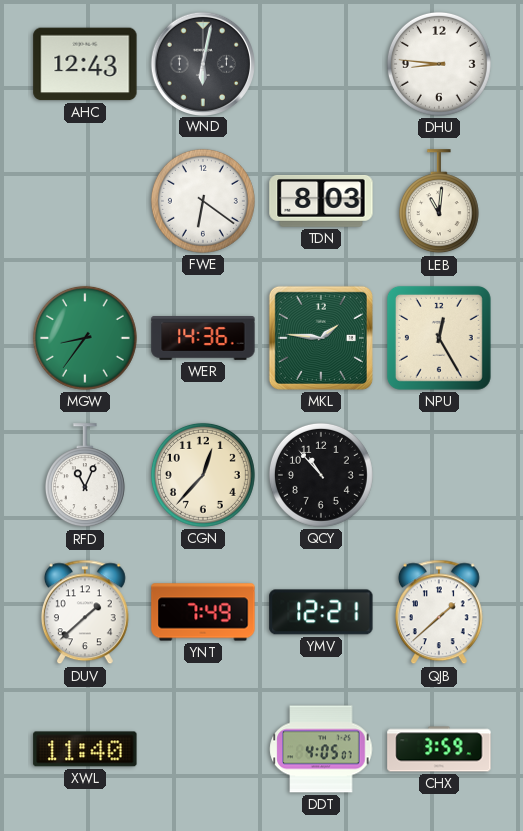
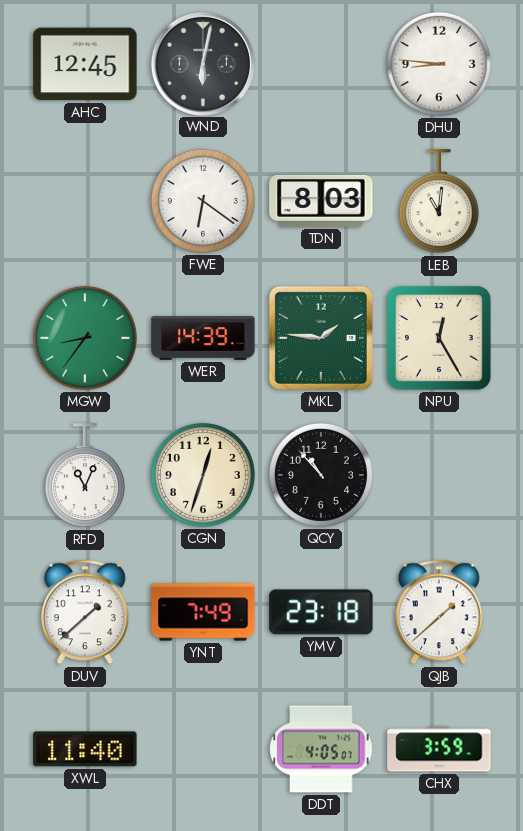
AHC: 12:43 -> 12:45
WER: 14:36 -> 14:39
CGN: 12:37 -> 12:33
YMV: 12:21 -> 23:18
